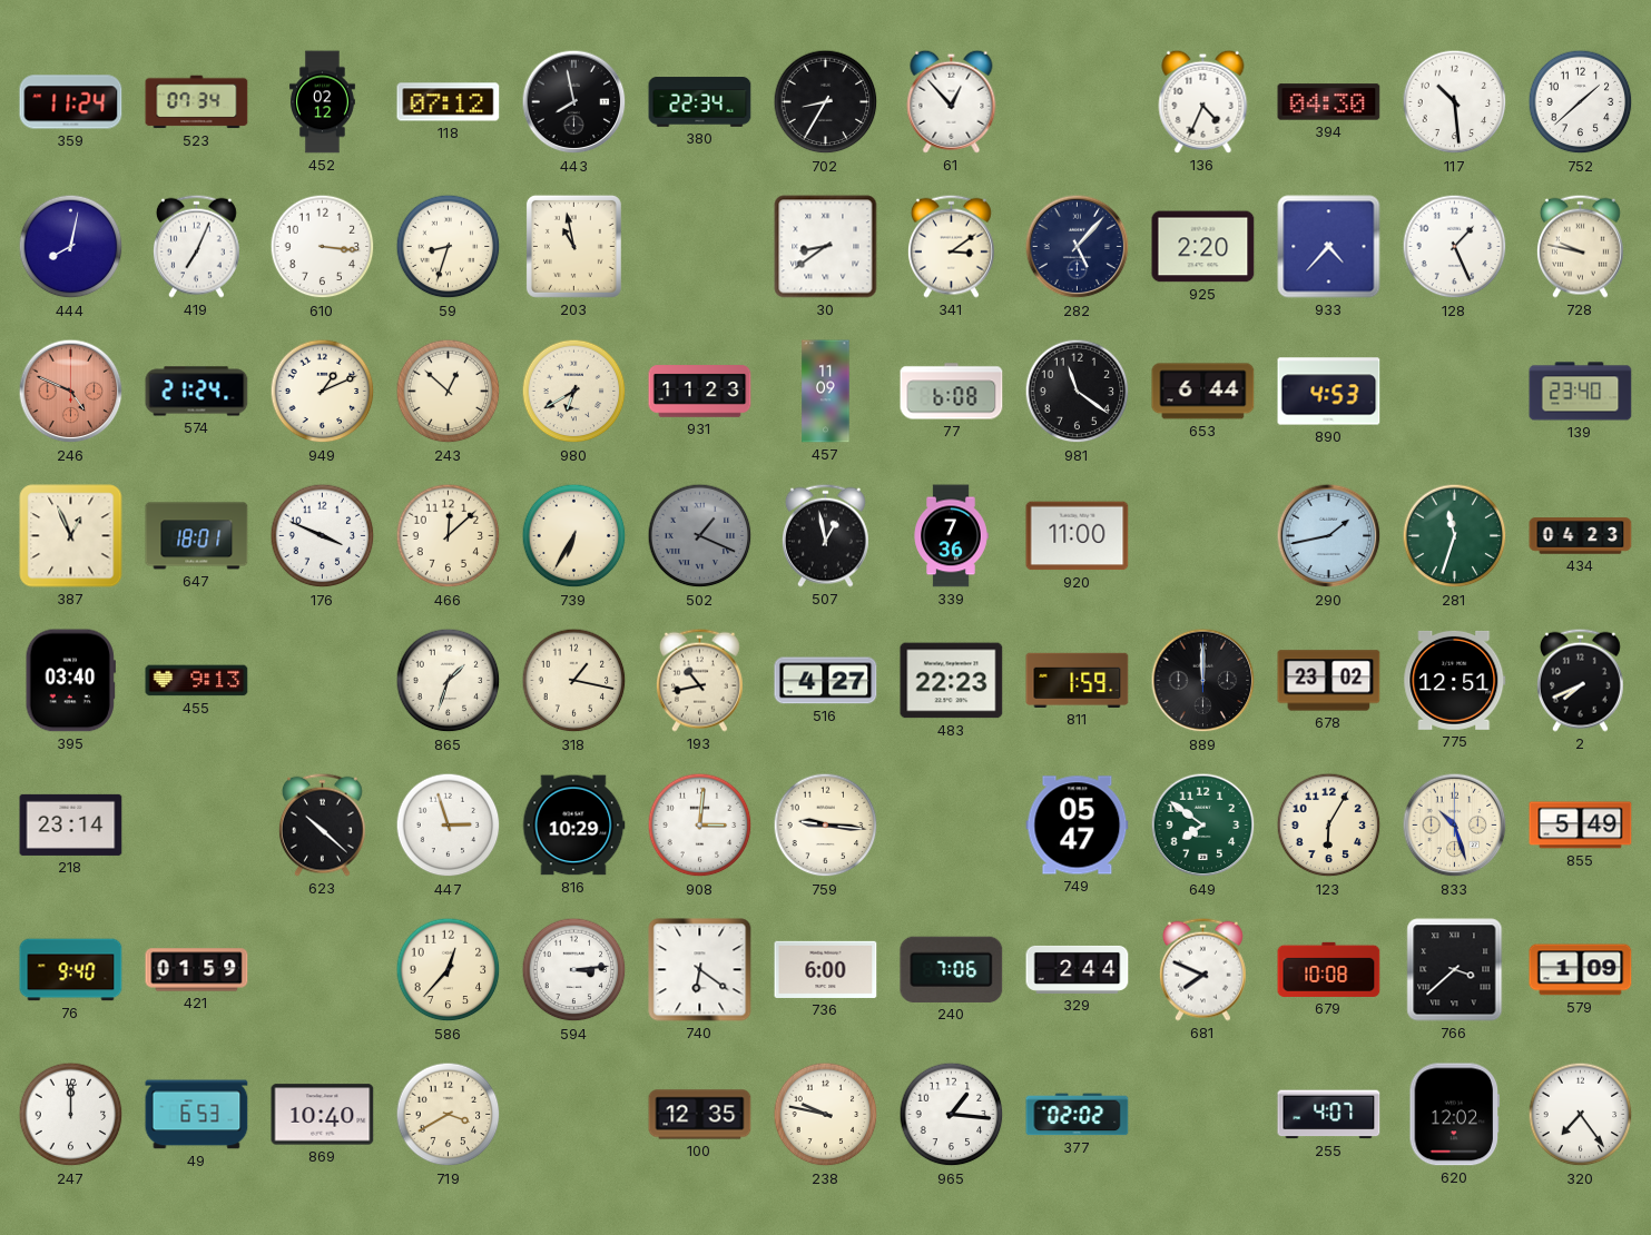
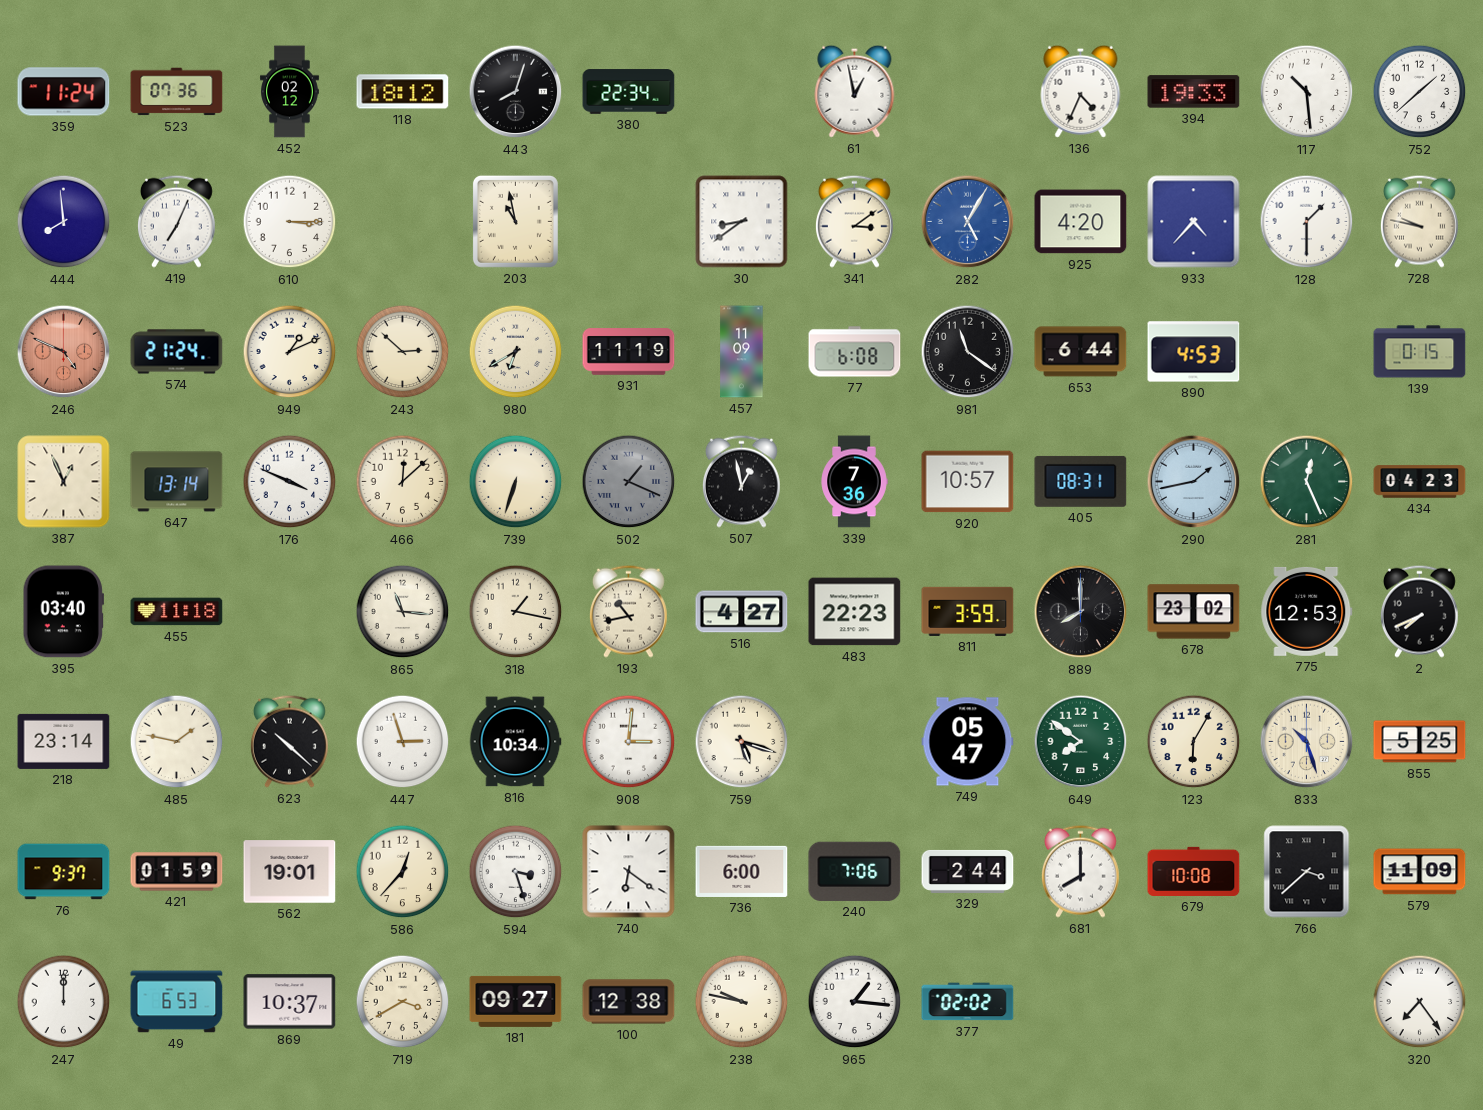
523: 07:34 -> 07:36
118: 07:12 -> 18:12
443: 7:58 -> 8:03
702: 8:35 -> none
61: 12:53 -> 12:58
394: 04:30 -> 19:33
444: 8:02 -> 7:59
610: 3:16 -> 3:15
59: 8:33 -> none
282: 5:07 -> 5:05
282 dial: navy -> blue
925: 2:20 -> 4:20
128: 1:26 -> 1:30
243: 12:52 -> 2:52
931: 11:23 -> 11:19
139: 23:40 -> 0:15
647: 18:01 -> 13:14
739: 6:35 -> 6:33
920: 11:00 -> 10:57
405: none -> 08:31
281: 11:33 -> 12:26
455: 9:13 -> 11:18
865: 1:33 -> 11:16
811: 1:59 -> 3:59
889: 12:00 -> 8:00
775: 12:51 -> 12:53
485: none -> 1:47
816: 10:29 -> 10:34
759: 9:16 -> 5:18
855: 5:49 -> 5:25
76: 9:40 -> 9:37
562: none -> 19:01
594: 3:14 -> 3:27
681: 7:49 -> 8:00
579: 1:09 -> 11:09
869: 10:40 -> 10:37
181: none -> 09:27
100: 12:35 -> 12:38
255: 4:07 -> none
620: 12:02 -> none
